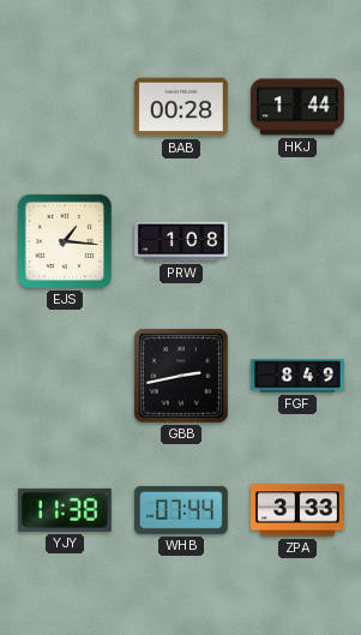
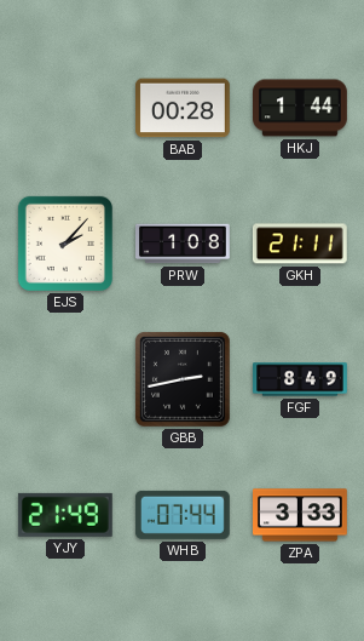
EJS: 1:16 -> 2:07
GKH: none -> 21:11
YJY: 11:38 -> 21:49
